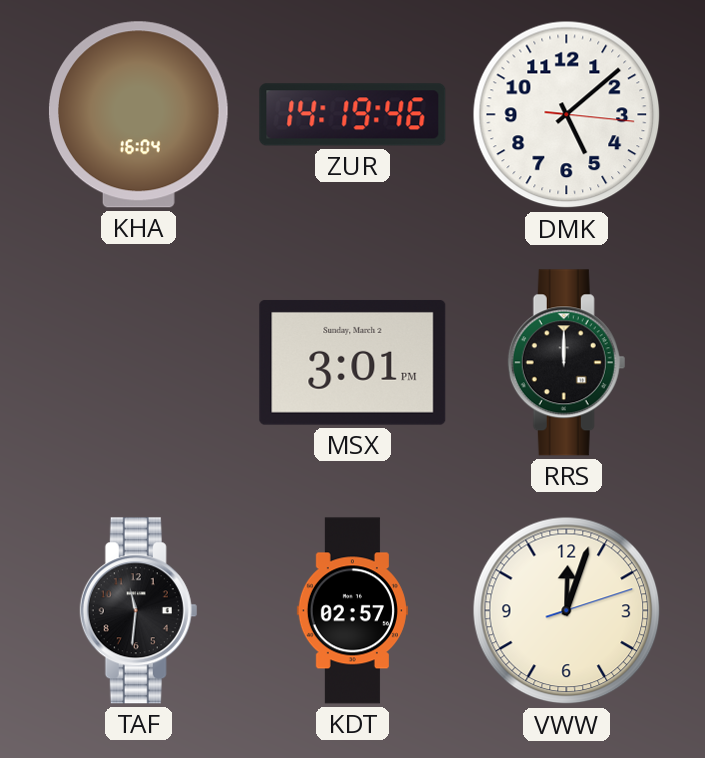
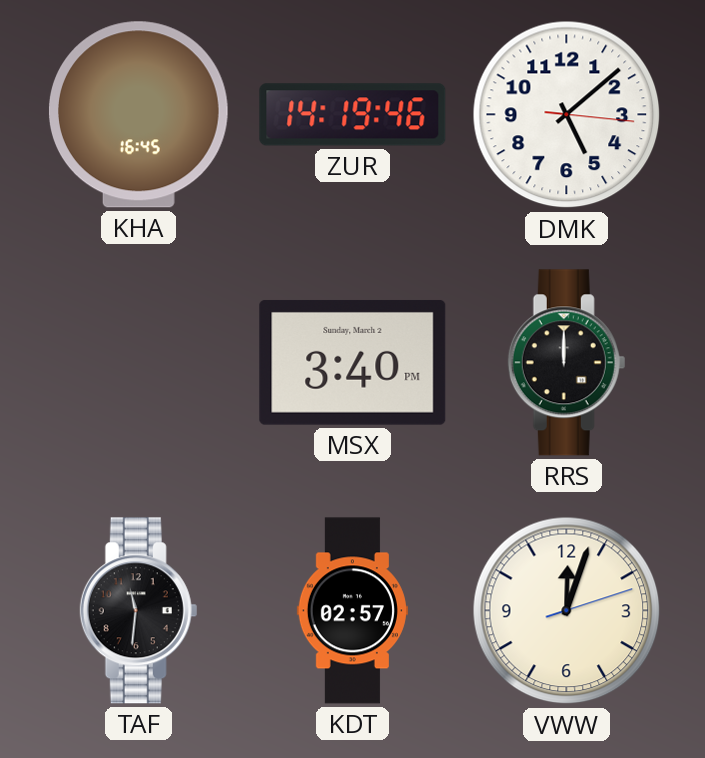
KHA: 16:04 -> 16:45
MSX: 3:01 -> 3:40
